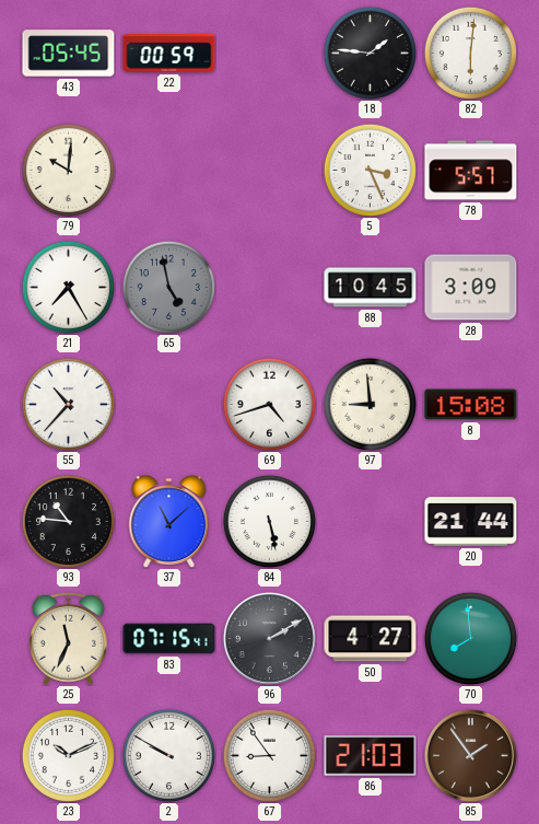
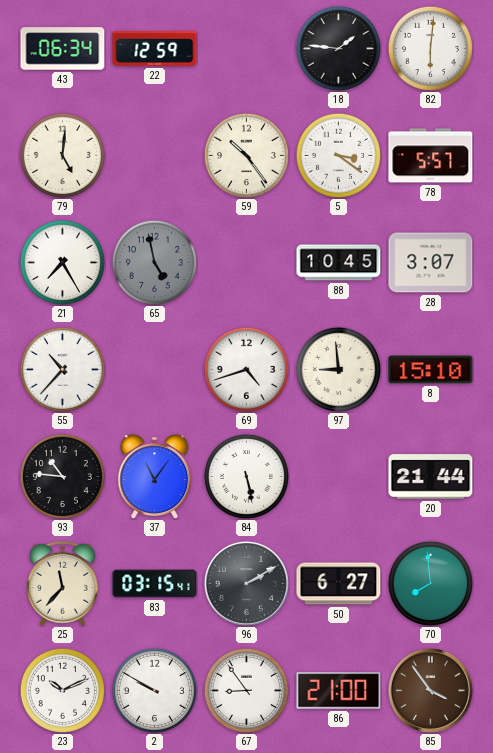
43: 05:45 -> 06:34
22: 00:59 -> 12:59
79: 10:01 -> 5:01
59: none -> 10:24
5: 3:26 -> 3:21
28: 3:09 -> 3:07
8: 15:08 -> 15:10
37: 11:08 -> 11:06
25: 11:34 -> 11:37
83: 07:15 -> 03:15
50: 4:27 -> 6:27
86: 21:03 -> 21:00
85: 1:54 -> 3:54
